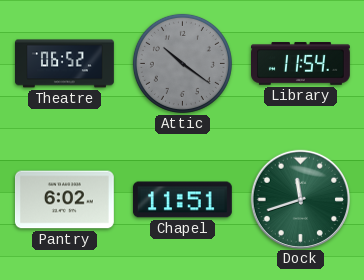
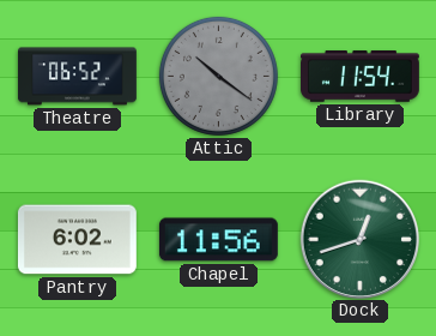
Chapel: 11:51 -> 11:56
Dock: 11:42 -> 12:42
